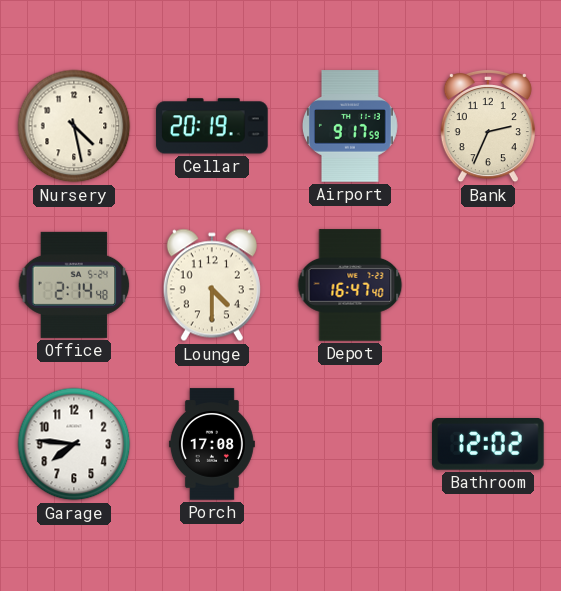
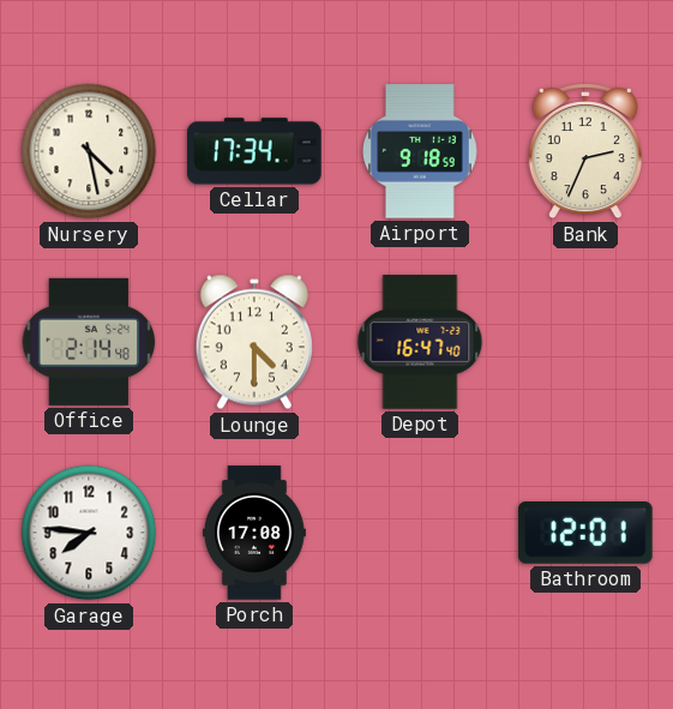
Cellar: 20:19 -> 17:34
Airport: 9:17 -> 9:18
Bathroom: 12:02 -> 12:01
